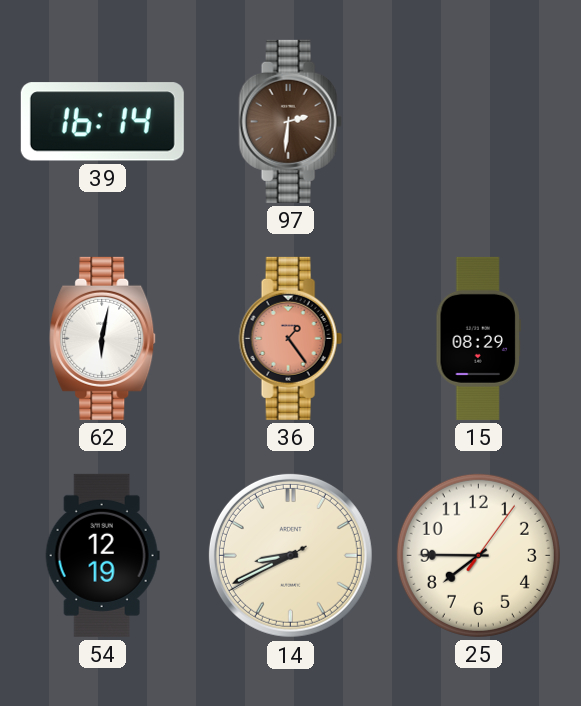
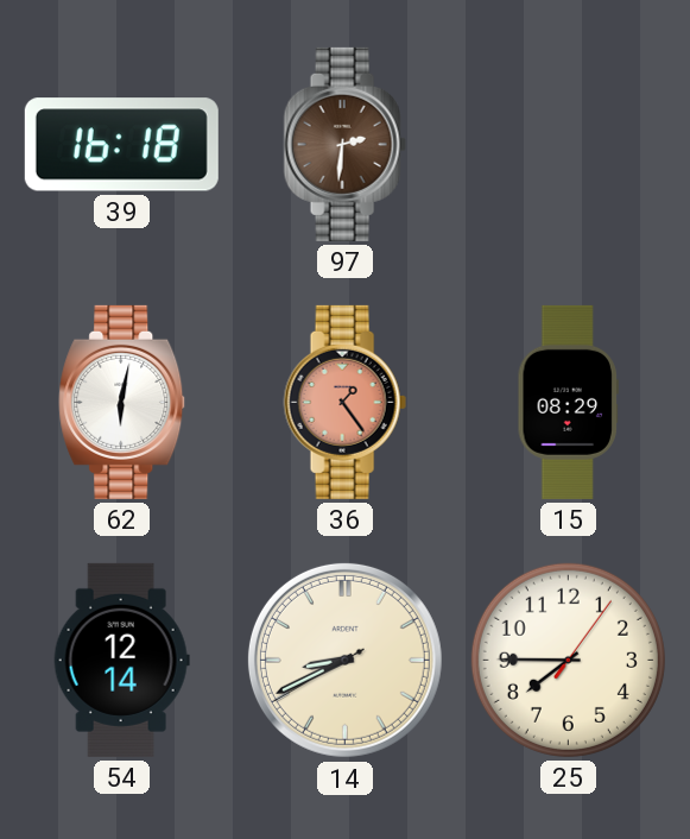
39: 16:14 -> 16:18
54: 12:19 -> 12:14
